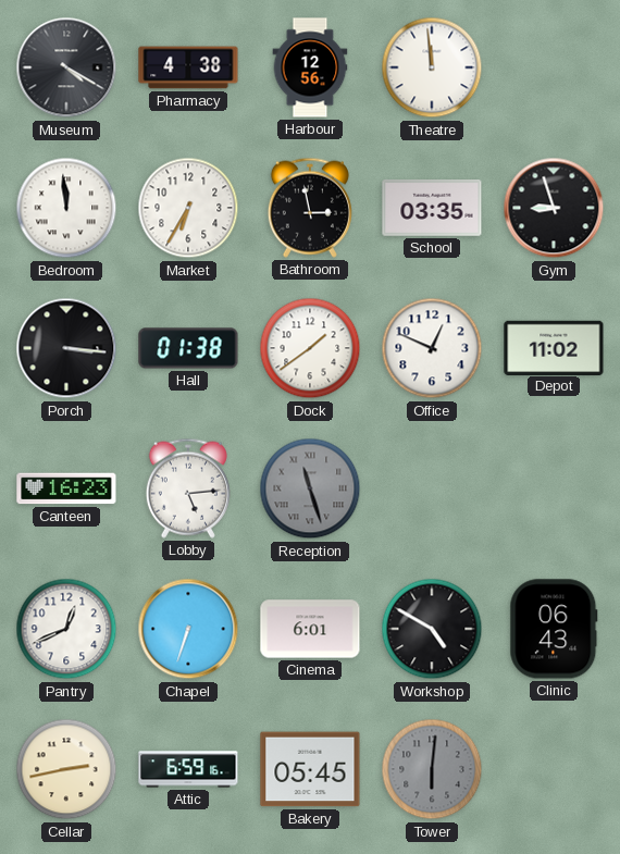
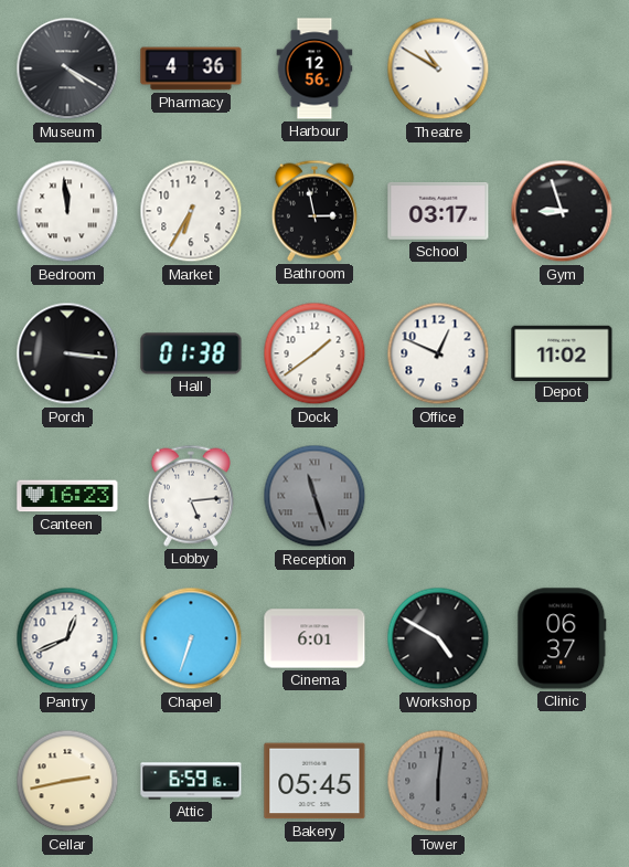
Pharmacy: 4:38 -> 4:36
Theatre: 11:59 -> 10:50
School: 03:35 -> 03:17
Clinic: 06:43 -> 06:37
